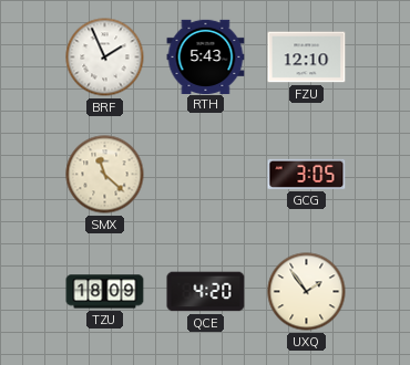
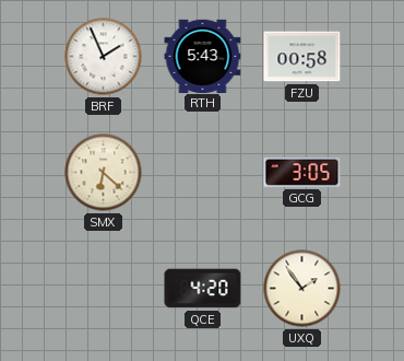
FZU: 12:10 -> 00:58
SMX: 11:22 -> 6:22
TZU: 18:09 -> none
